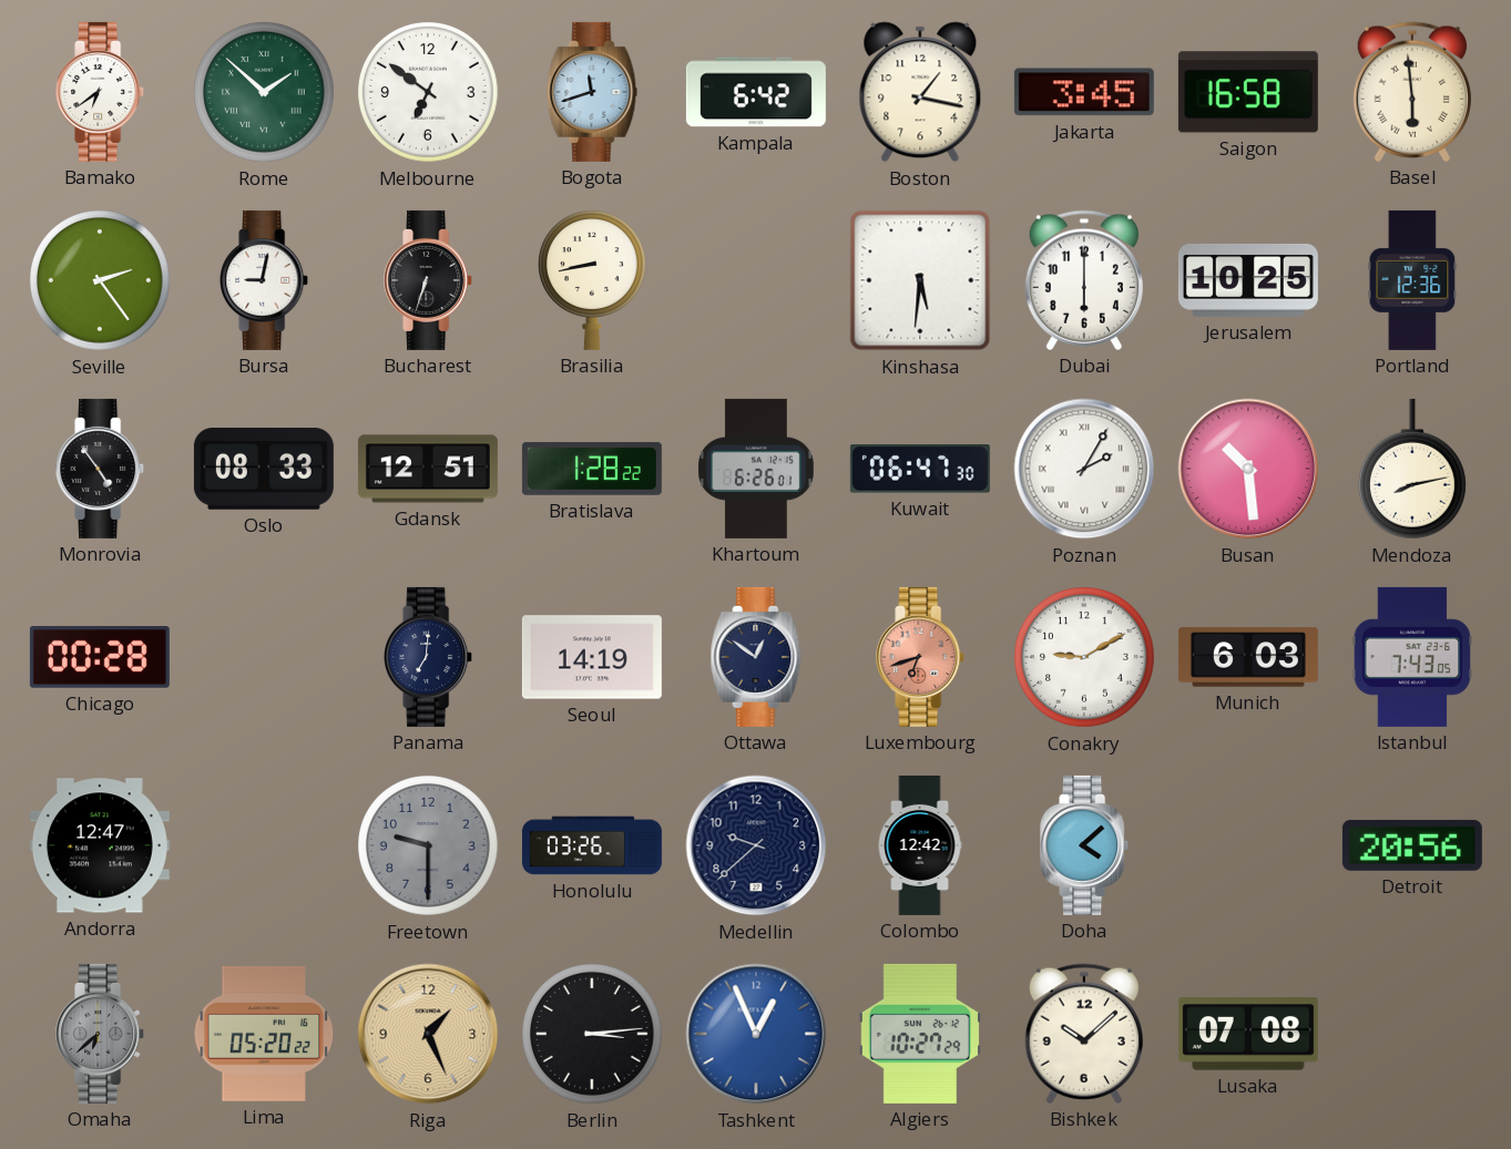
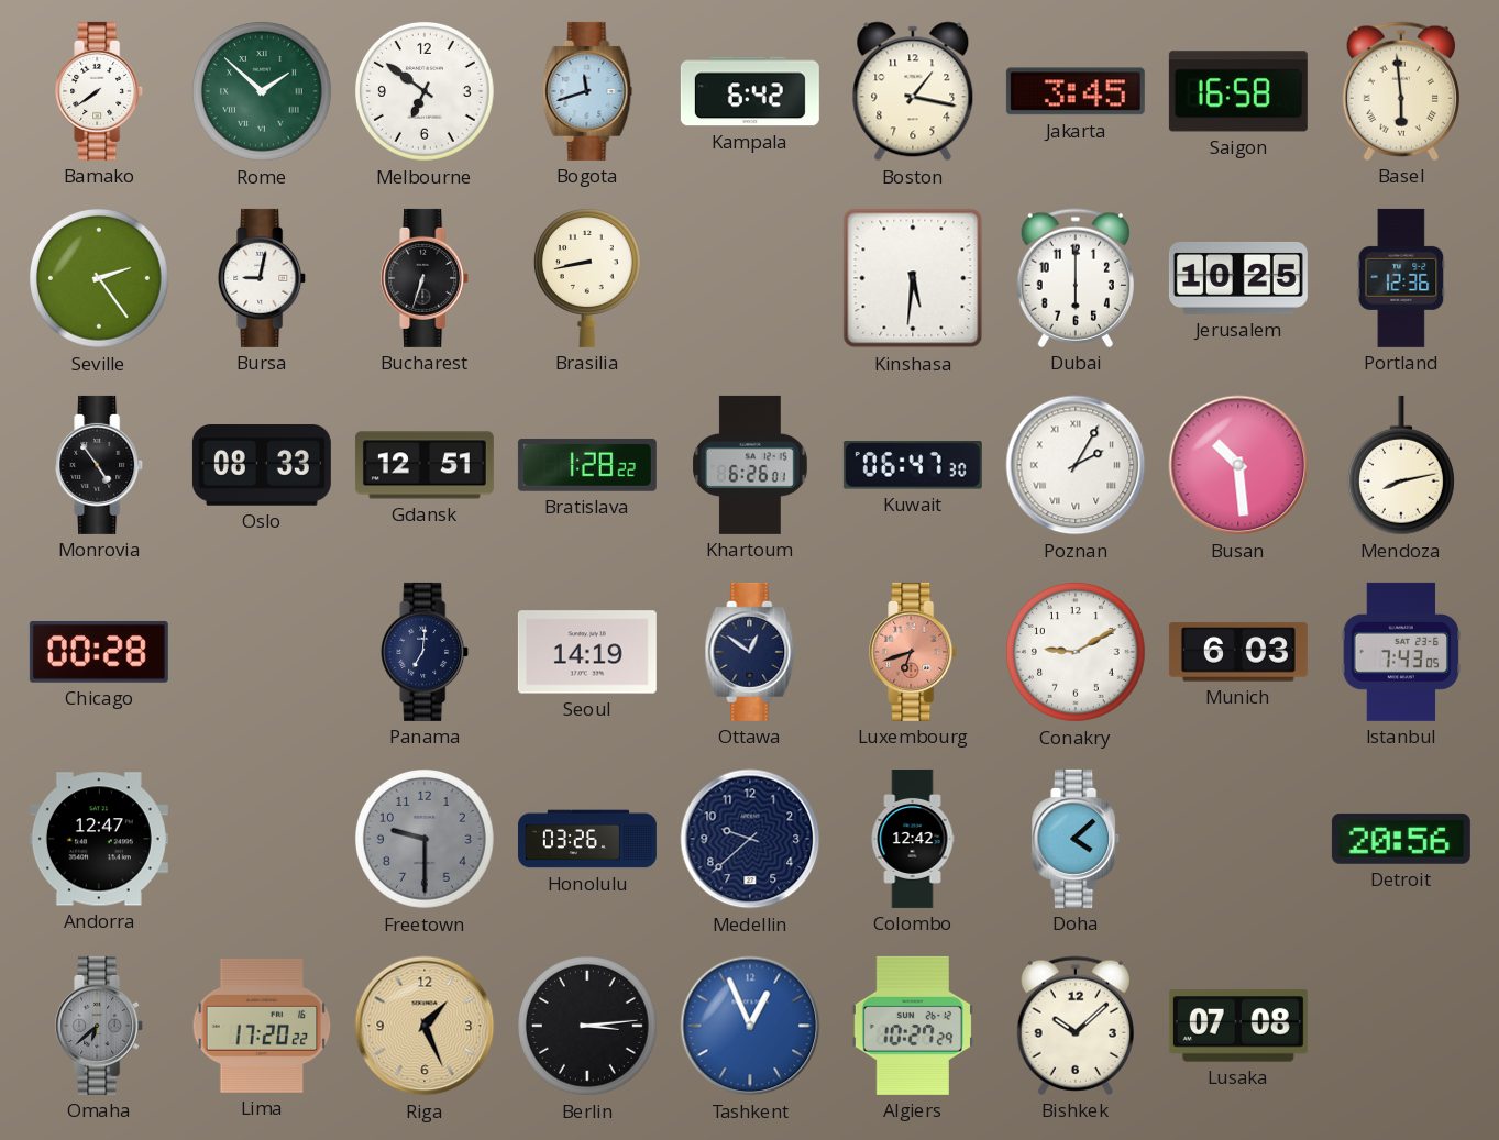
Bamako: 6:39 -> 7:39
Lima: 05:20 -> 17:20
